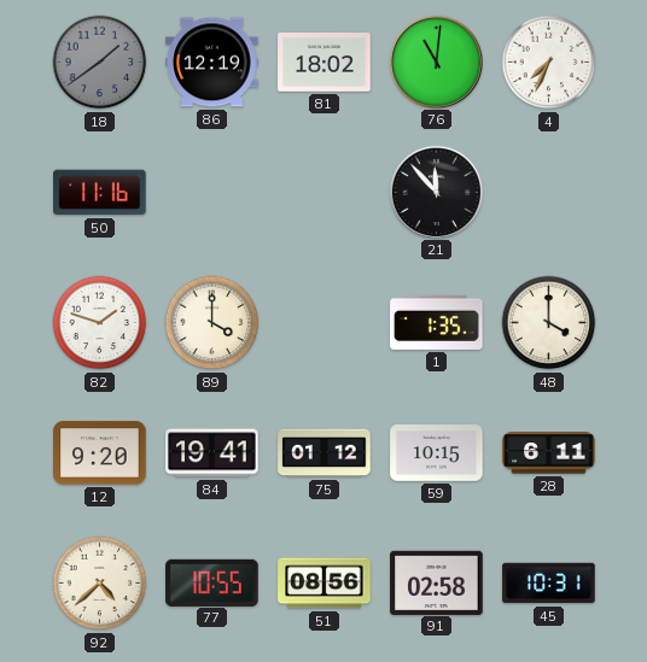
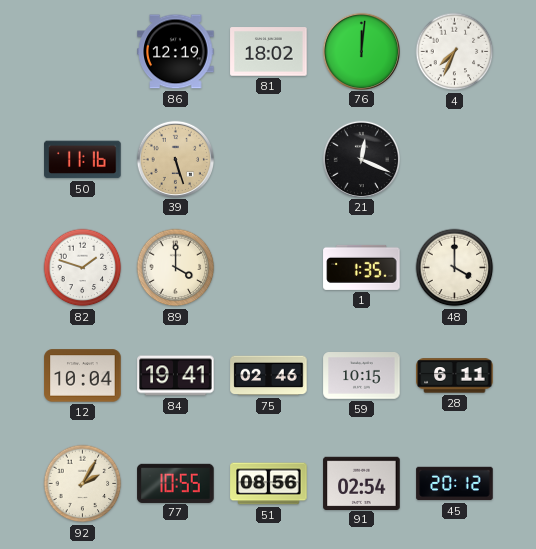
18: 1:39 -> none
76: 11:01 -> 12:01
39: none -> 5:27
21: 11:53 -> 12:19
12: 9:20 -> 10:04
75: 01:12 -> 02:46
92: 4:38 -> 2:05
91: 02:58 -> 02:54
45: 10:31 -> 20:12
